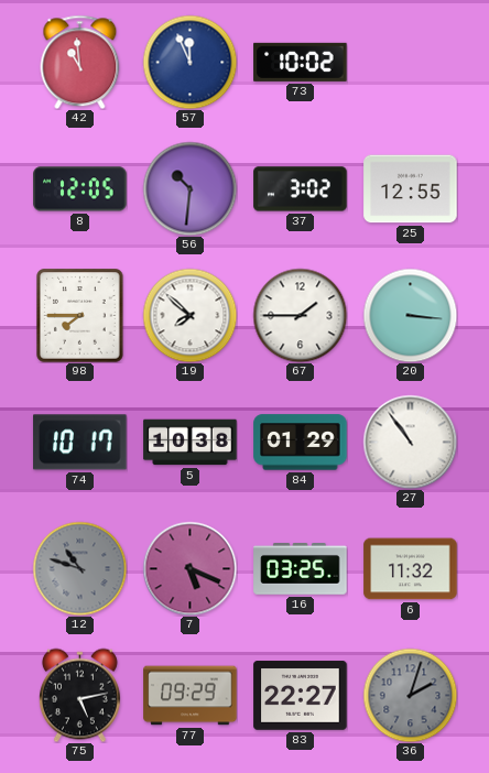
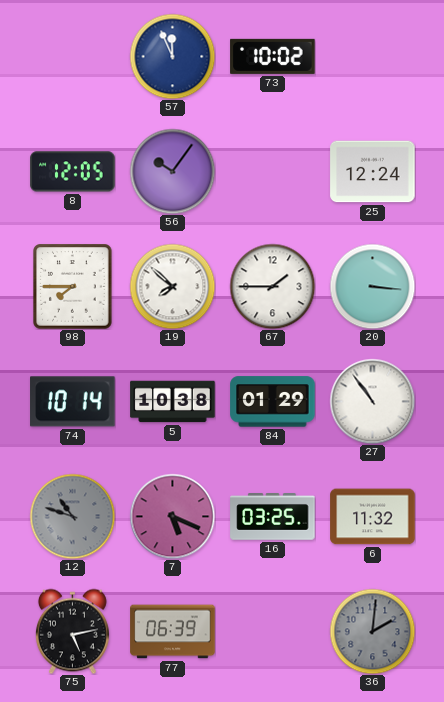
42: 10:59 -> none
56: 10:31 -> 10:06
37: 3:02 -> none
25: 12:55 -> 12:24
74: 10:17 -> 10:14
77: 09:29 -> 06:39
83: 22:27 -> none
36: 2:03 -> 2:01
